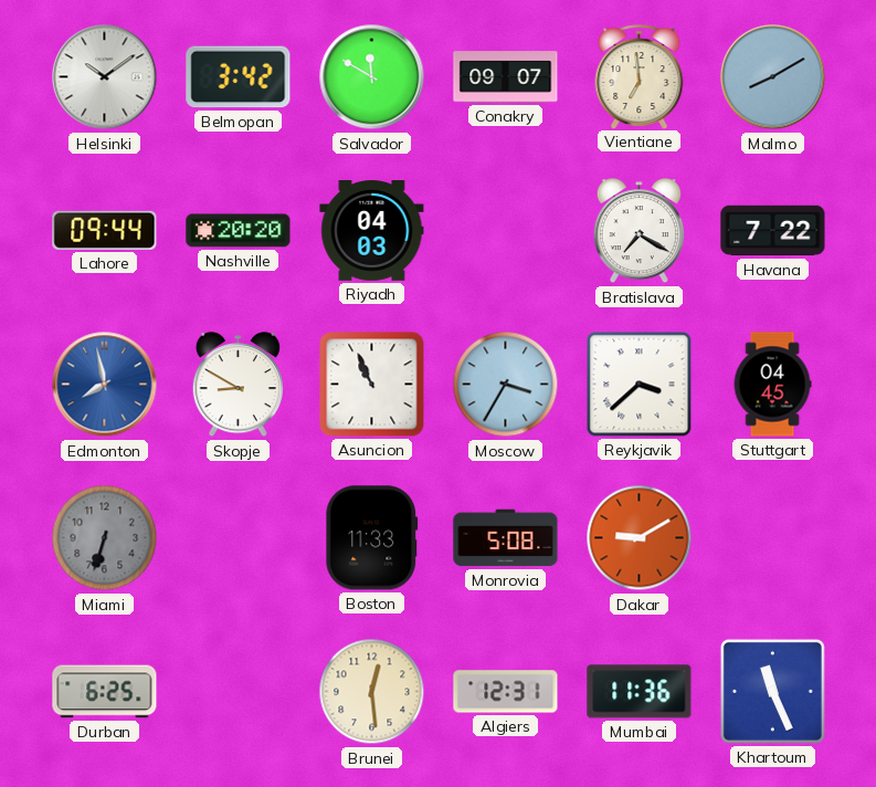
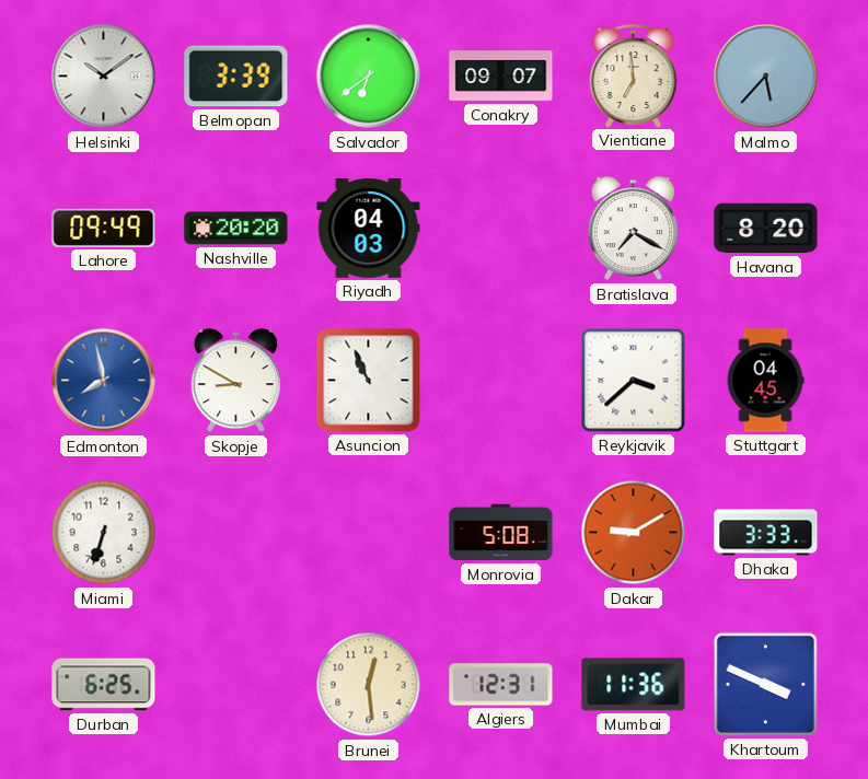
Belmopan: 3:42 -> 3:39
Salvador: 11:50 -> 6:39
Malmo: 8:10 -> 5:37
Lahore: 09:44 -> 09:49
Havana: 7:22 -> 8:20
Moscow: 3:35 -> none
Miami dial: grey -> white
Boston: 11:33 -> none
Dhaka: none -> 3:33
Khartoum: 11:26 -> 3:49
